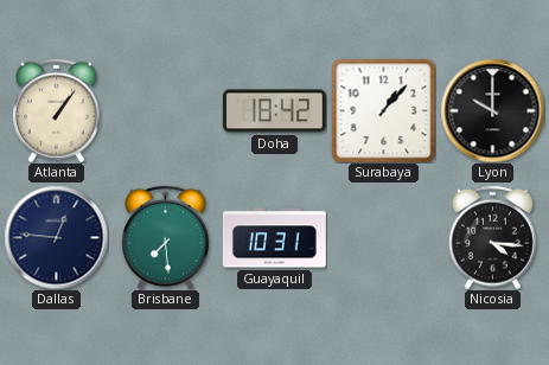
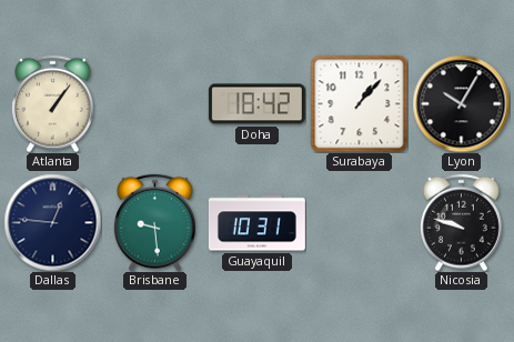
Lyon: 10:00 -> 10:05
Brisbane: 7:29 -> 9:29
Nicosia: 4:16 -> 9:48
